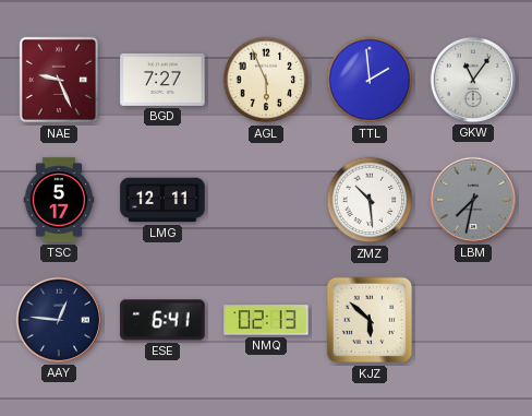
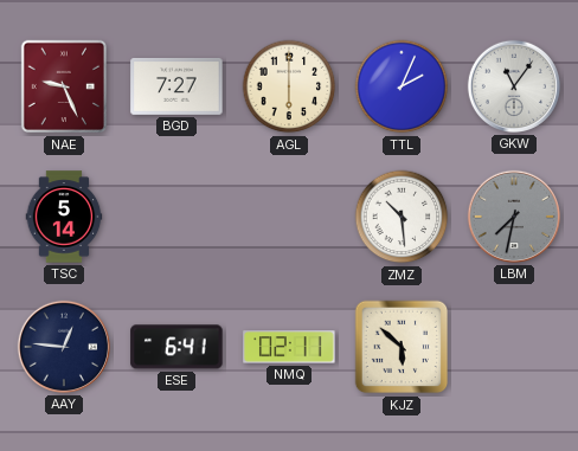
AGL: 5:56 -> 6:00
TTL: 1:59 -> 2:04
TSC: 5:17 -> 5:14
LMG: 12:11 -> none
NMQ: 02:13 -> 02:11
